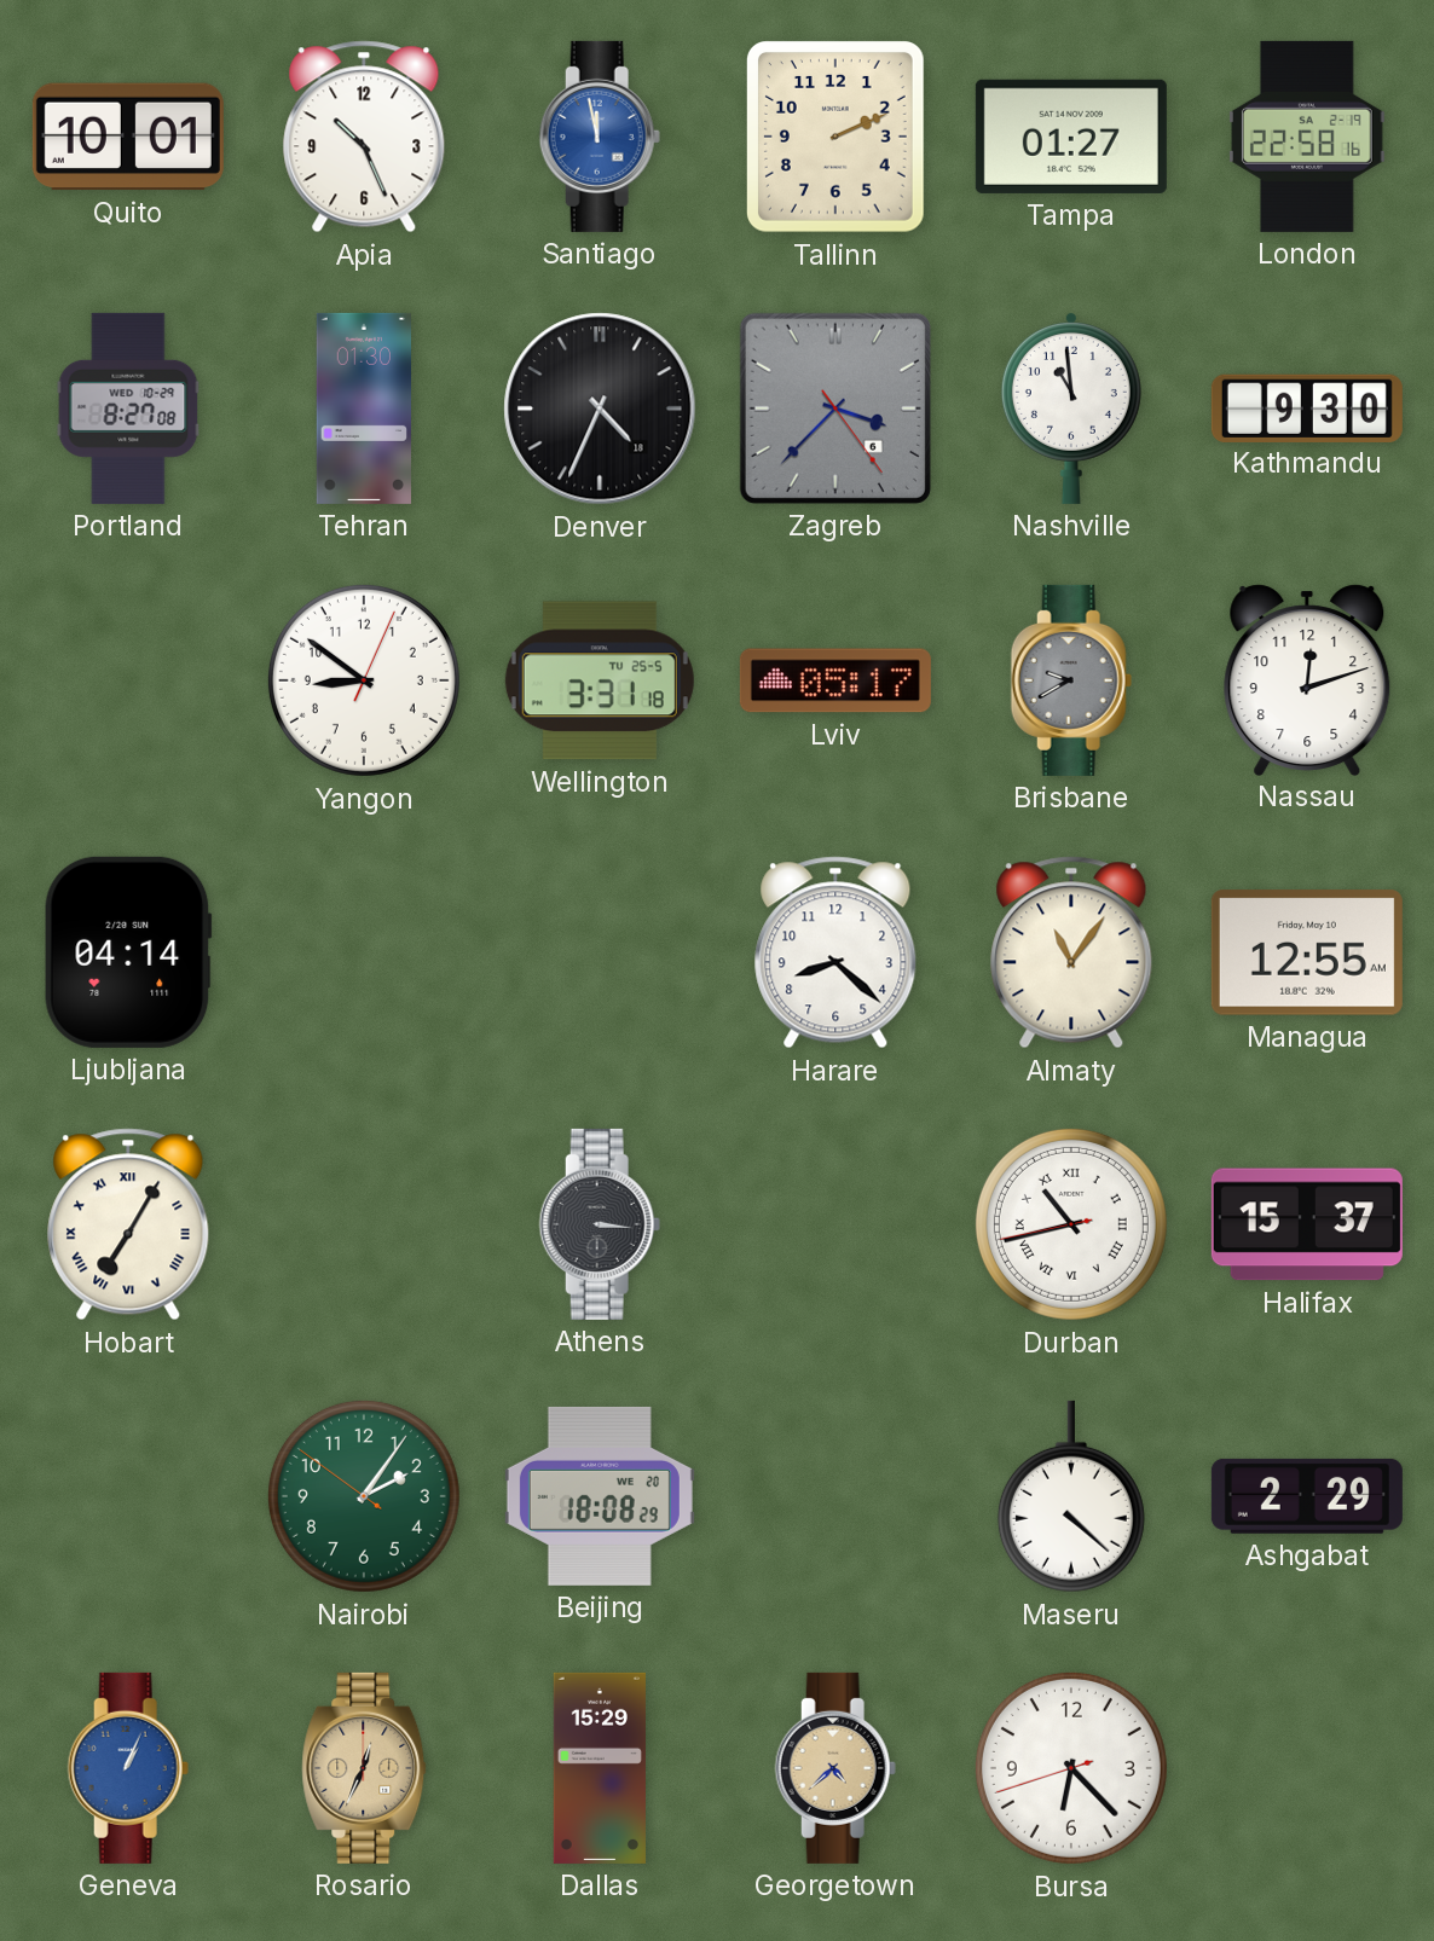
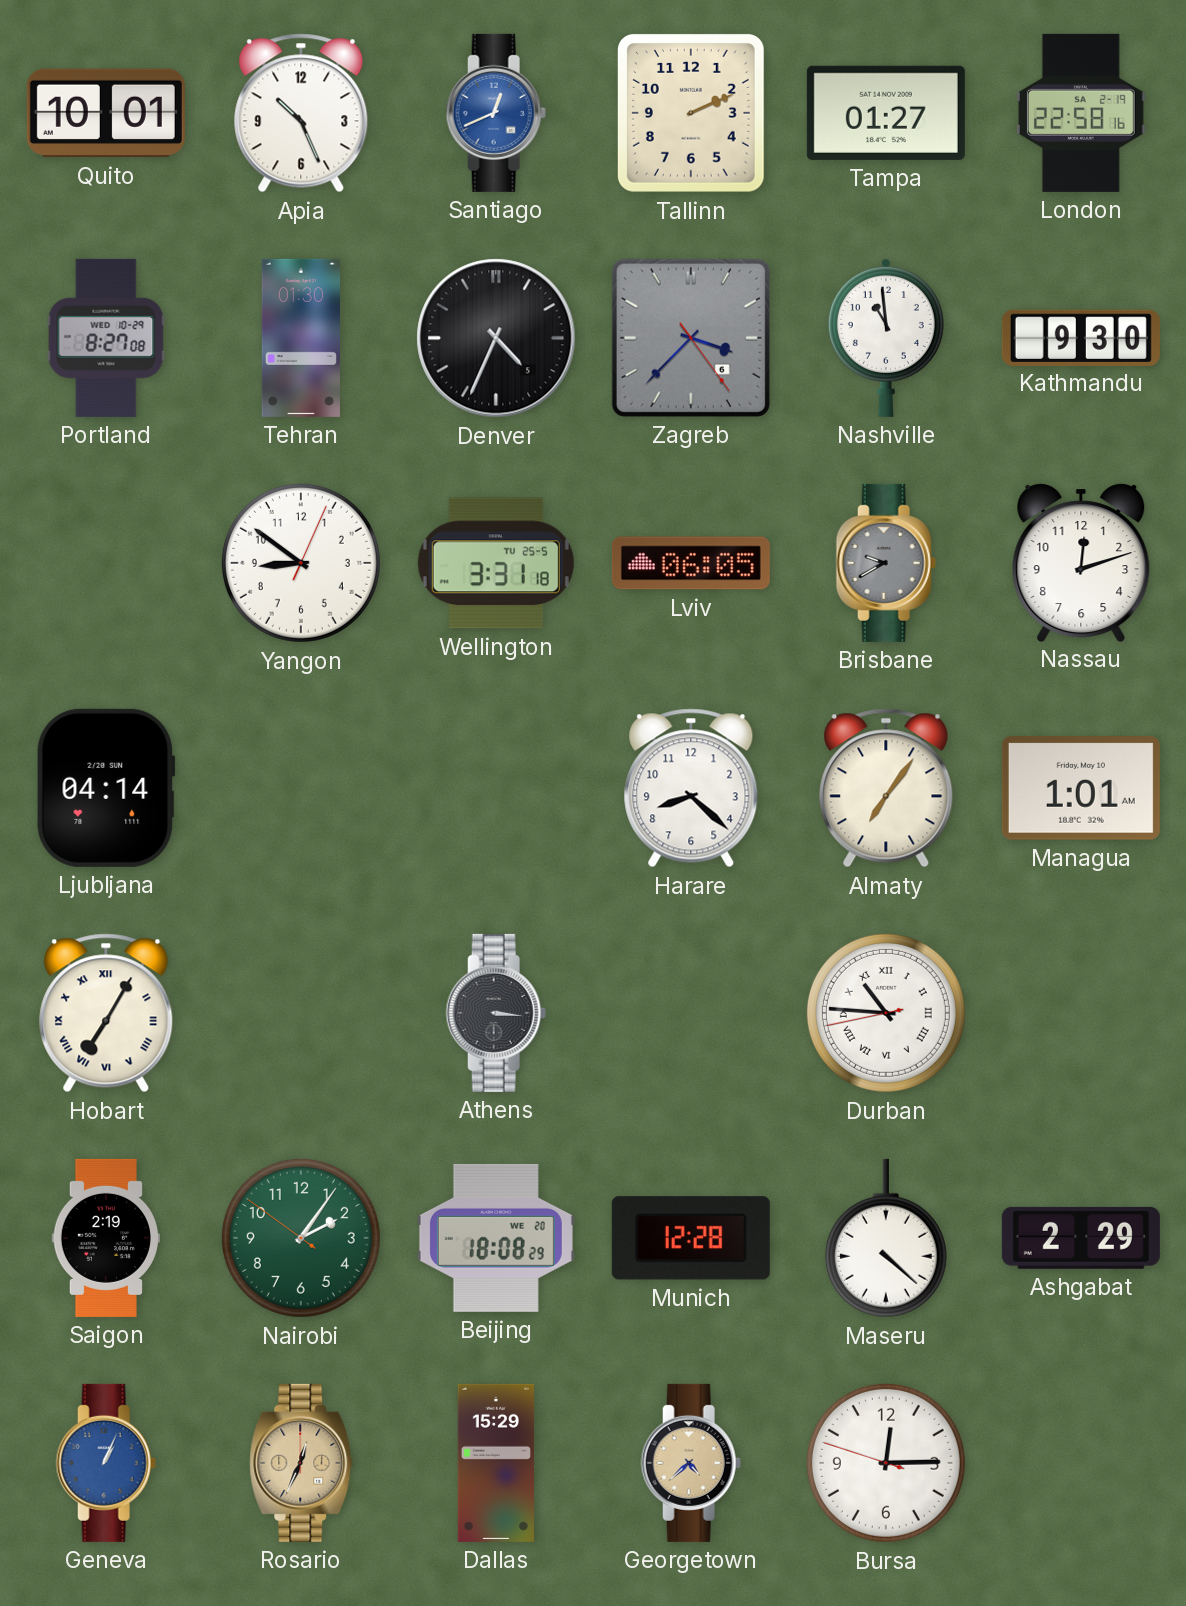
Santiago: 11:58 -> 12:41
Denver date: 18 -> 5
Lviv: 05:17 -> 06:05
Almaty: 11:06 -> 7:06
Managua: 12:55 -> 1:01
Durban: 10:42 -> 10:45
Halifax: 15:37 -> none
Saigon: none -> 2:19
Munich: none -> 12:28
Bursa: 6:22 -> 12:14
